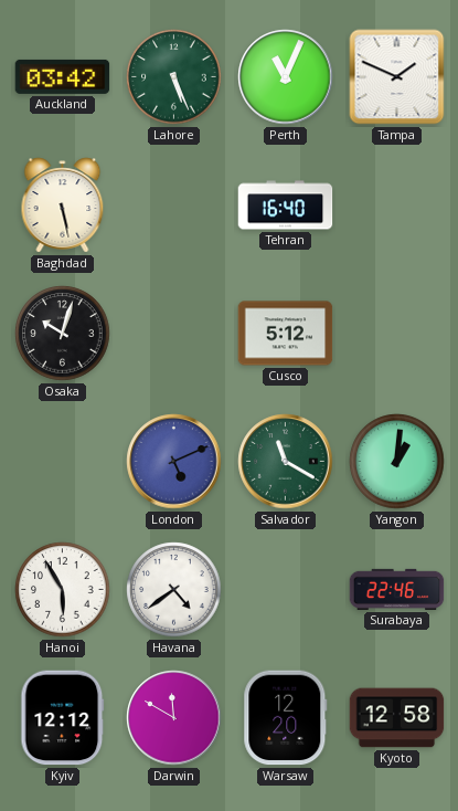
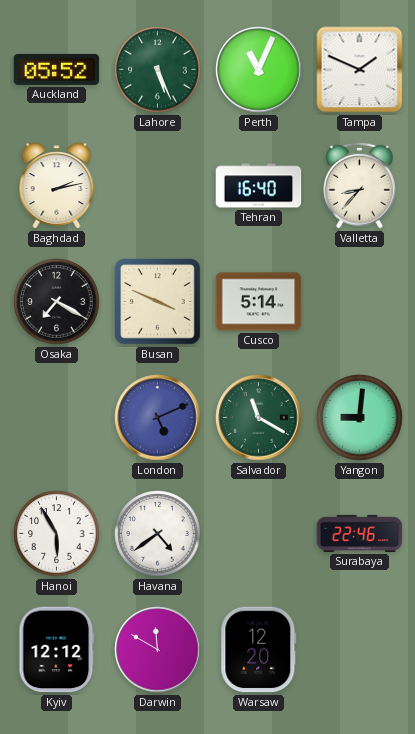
Auckland: 03:42 -> 05:52
Baghdad: 5:28 -> 2:13
Valletta: none -> 8:37
Osaka: 10:03 -> 7:20
Busan: none -> 3:49
Cusco: 5:12 -> 5:14
Yangon: 1:01 -> 9:01
Kyoto: 12:58 -> none
